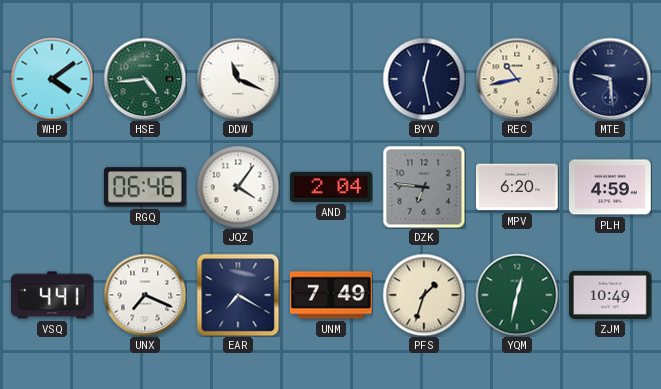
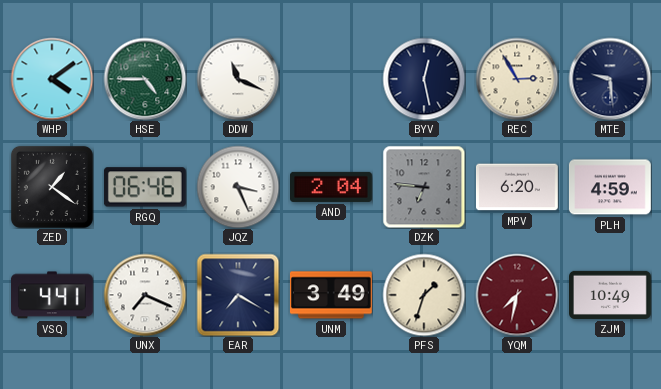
HSE: 4:44 -> 4:45
REC: 10:43 -> 2:55
ZED: none -> 1:21
JQZ: 4:06 -> 3:26
UNM: 7:49 -> 3:49
YQM: 12:32 -> 7:32
YQM dial: green -> burgundy
